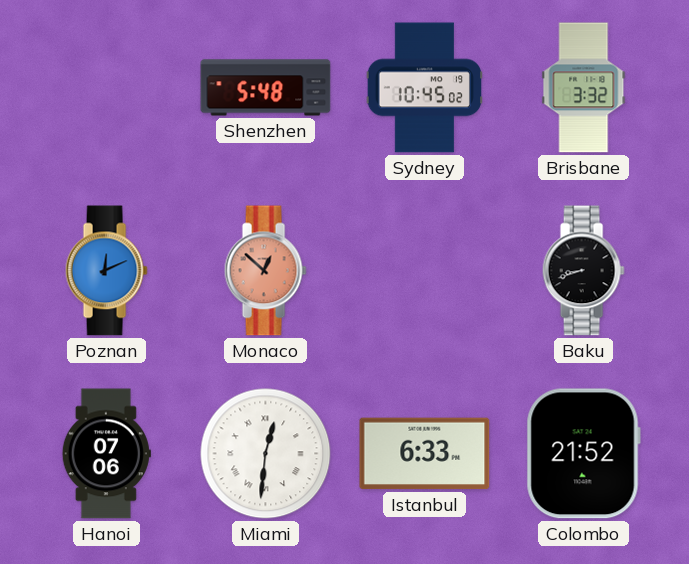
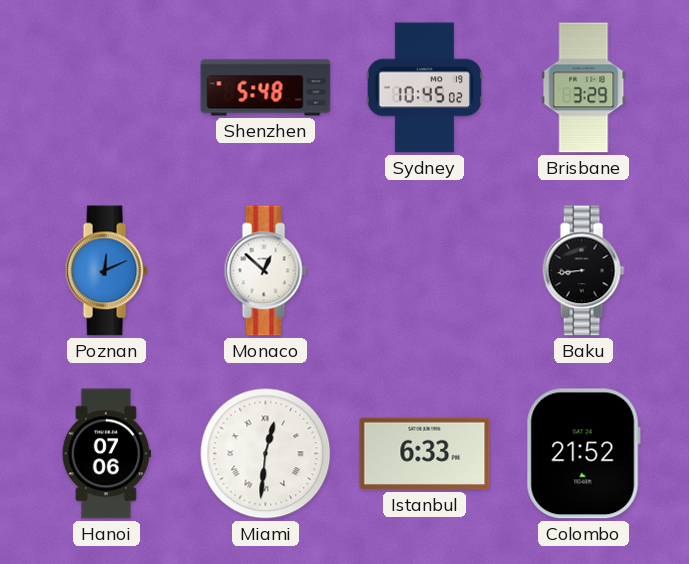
Brisbane: 3:32 -> 3:29
Monaco dial: salmon -> white
Baku: 8:42 -> 8:44
